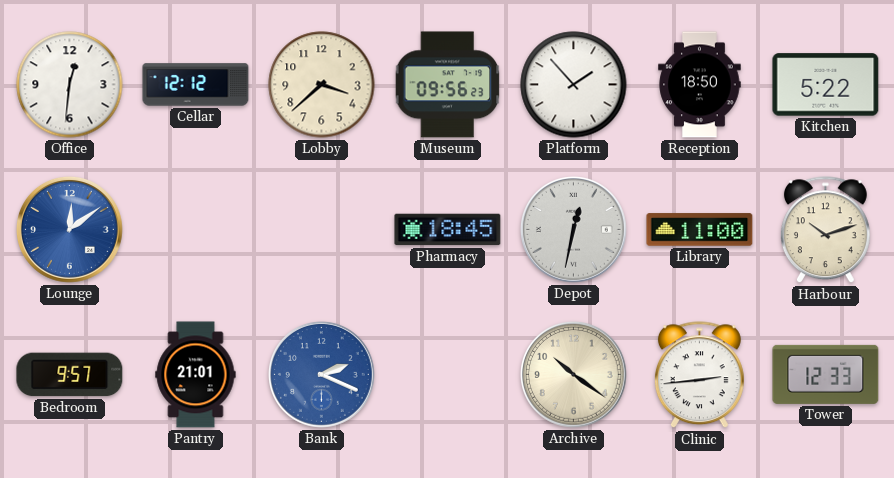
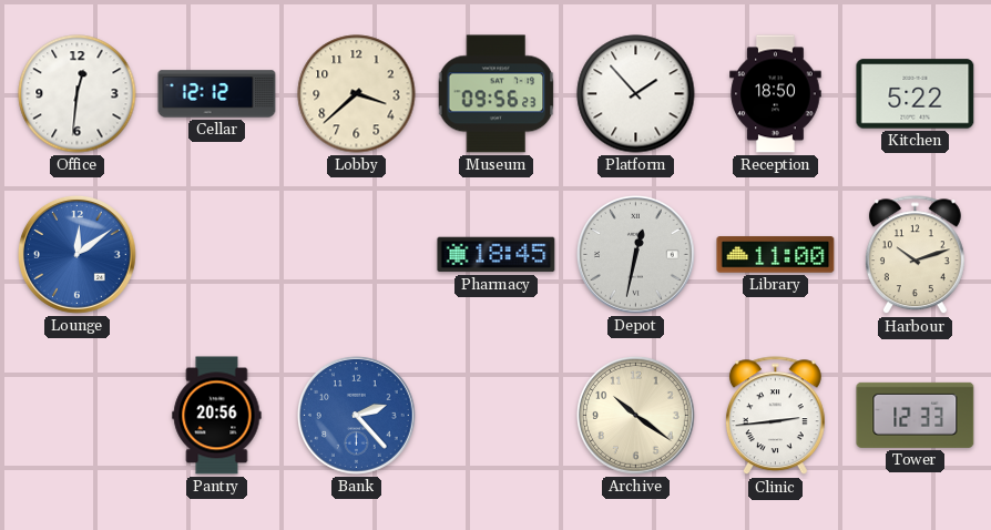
Bedroom: 9:57 -> none
Pantry: 21:01 -> 20:56
Bank: 2:19 -> 2:23
